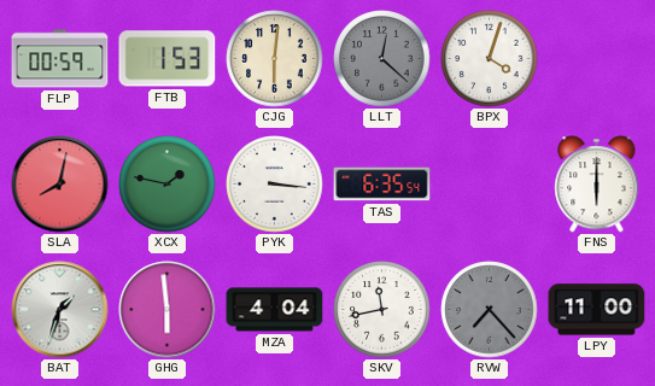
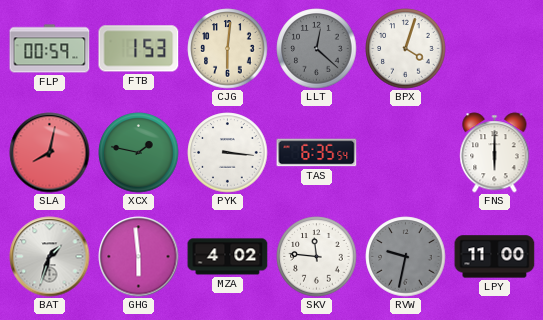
MZA: 4:04 -> 4:02
SKV: 11:43 -> 11:46
RVW: 7:23 -> 9:32
